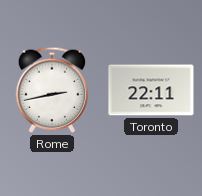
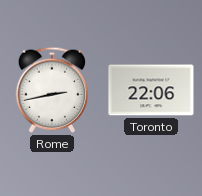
Toronto: 22:11 -> 22:06
